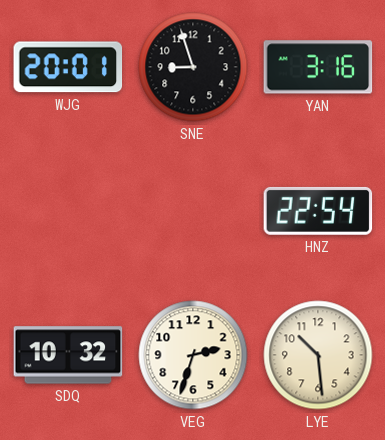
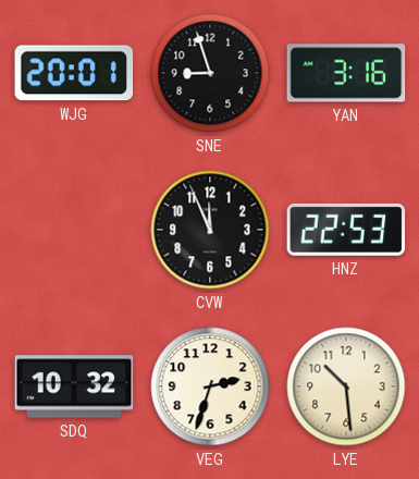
CVW: none -> 11:56
HNZ: 22:54 -> 22:53
